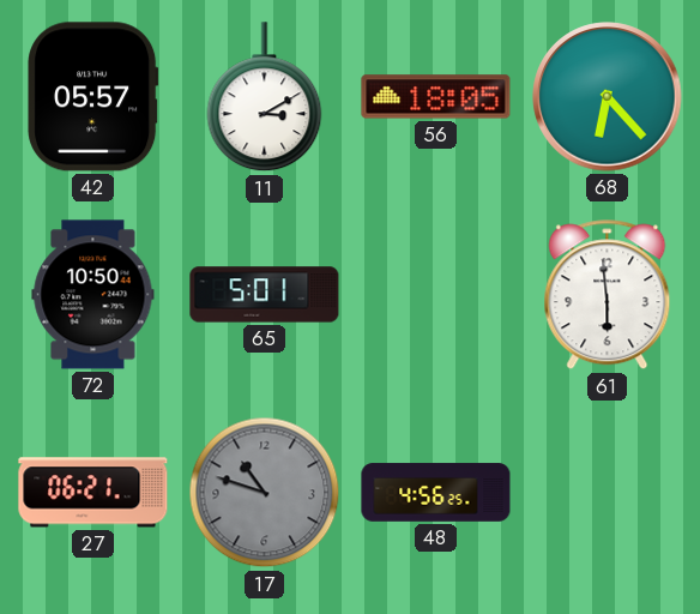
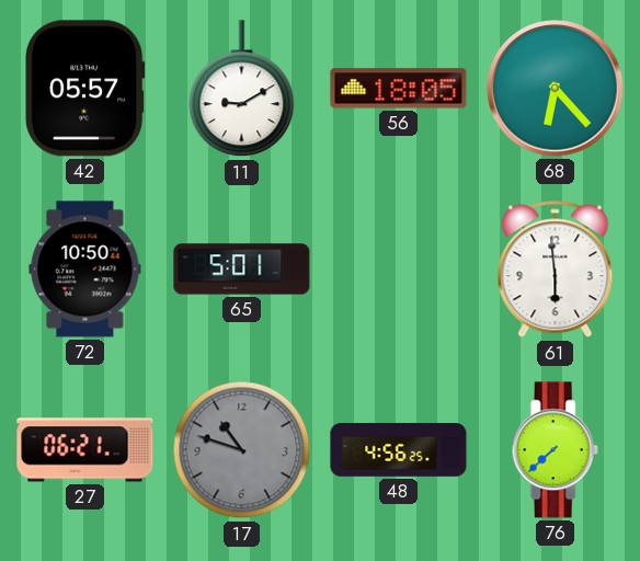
11: 3:10 -> 9:10
76: none -> 7:38
